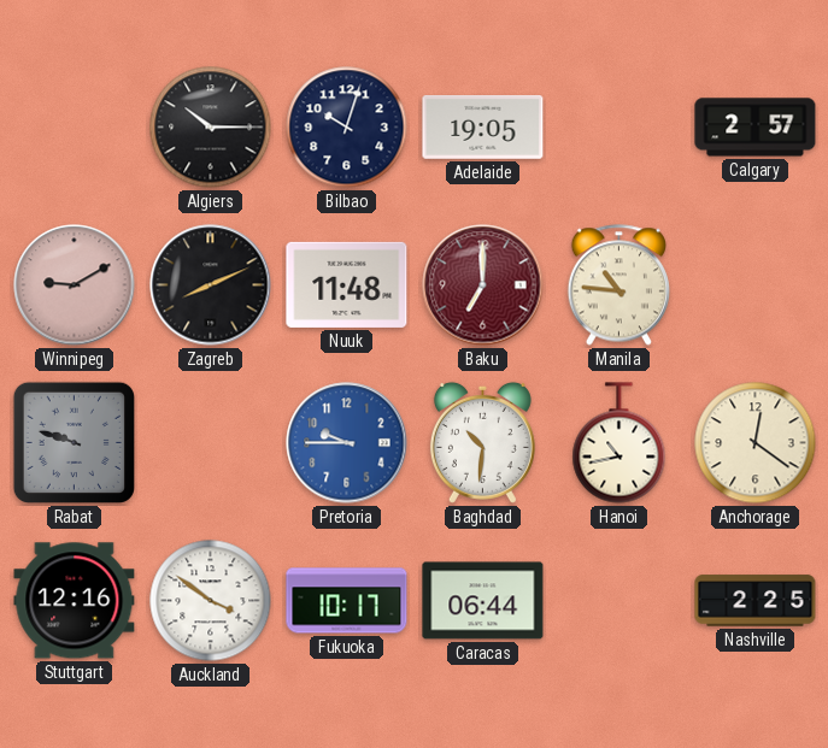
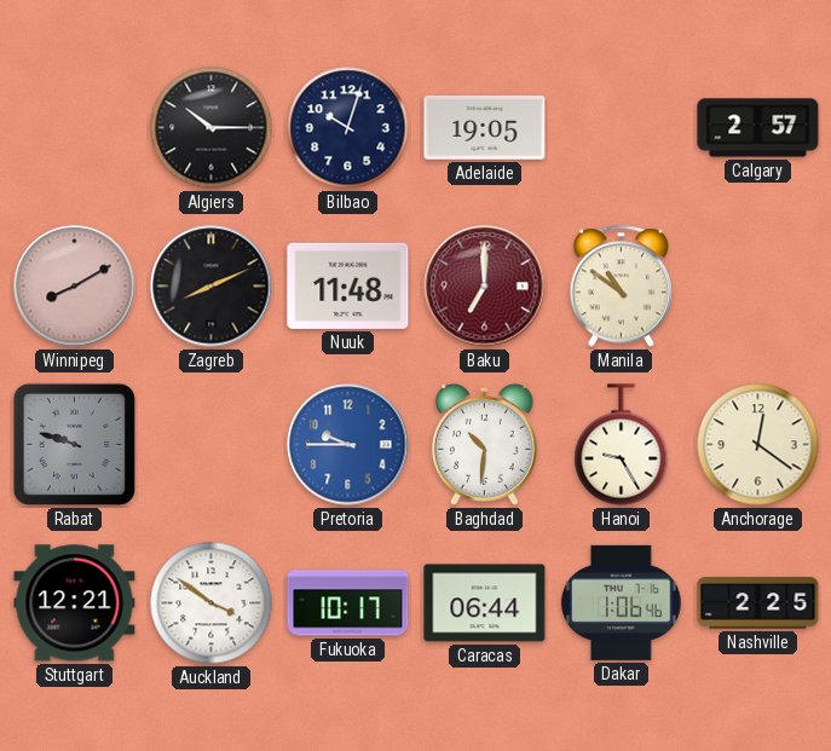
Winnipeg: 9:10 -> 8:10
Manila: 10:46 -> 10:51
Hanoi: 10:43 -> 9:25
Stuttgart: 12:16 -> 12:21
Dakar: none -> 1:06
